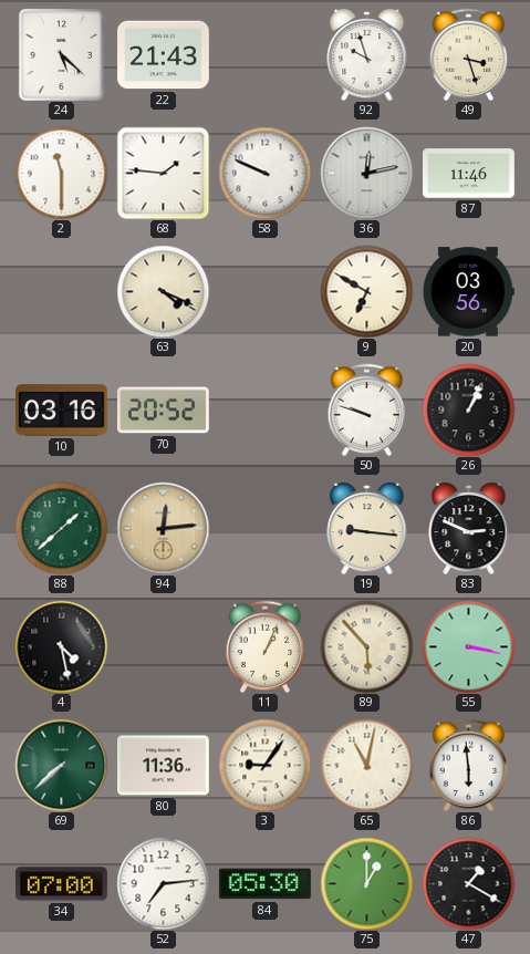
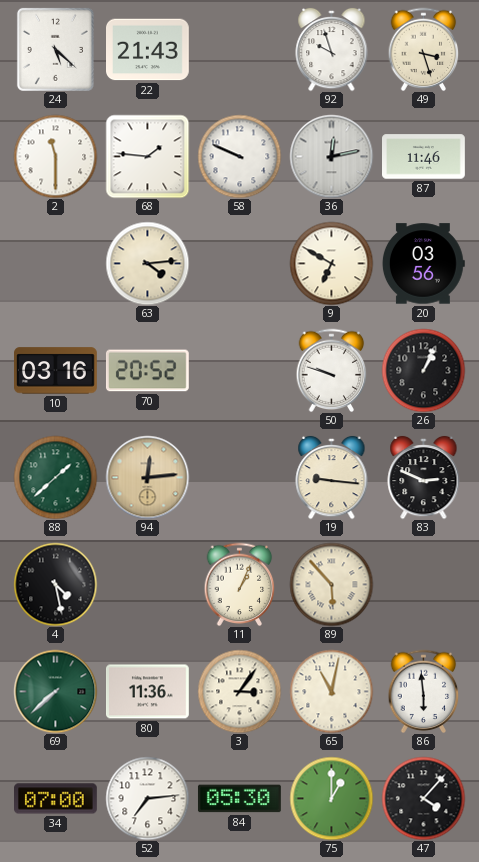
63: 4:19 -> 4:14
55: 3:17 -> none
3: 9:06 -> 3:06
47: 1:20 -> 4:07
